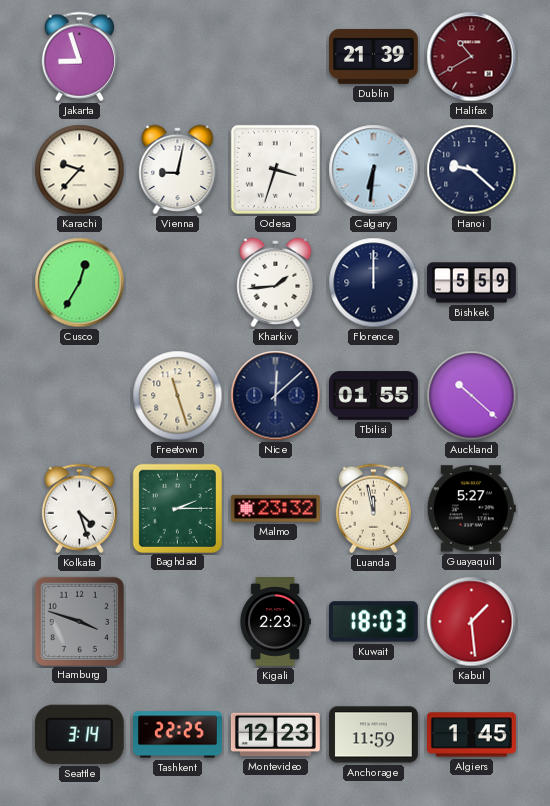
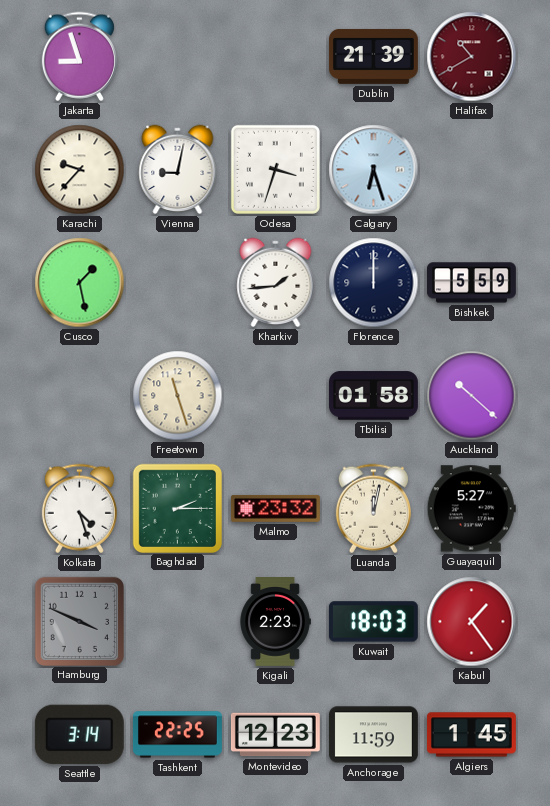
Calgary: 6:31 -> 6:27
Hanoi: 9:22 -> none
Cusco: 12:35 -> 1:28
Nice: 12:08 -> none
Tbilisi: 01:55 -> 01:58
Luanda: 11:58 -> 12:02
Hamburg: 3:48 -> 3:49
Kabul: 1:29 -> 1:24
